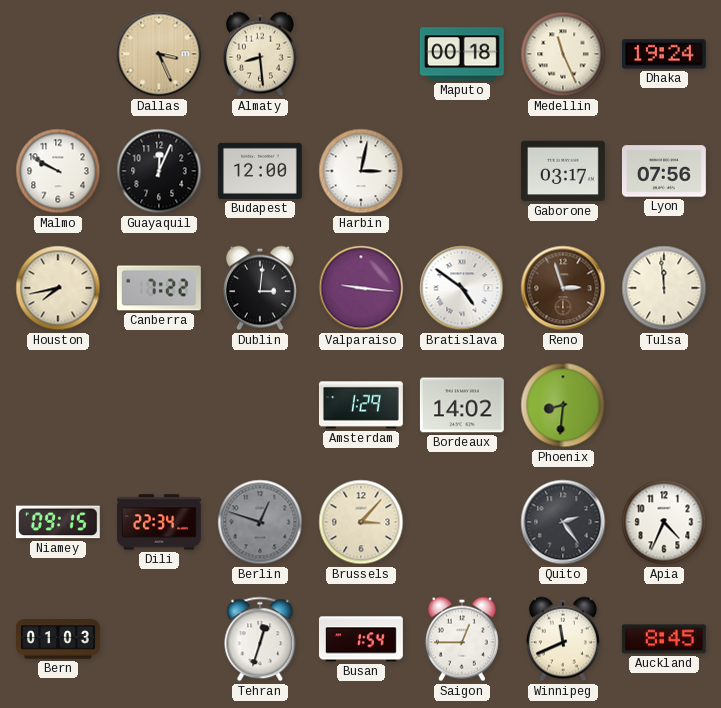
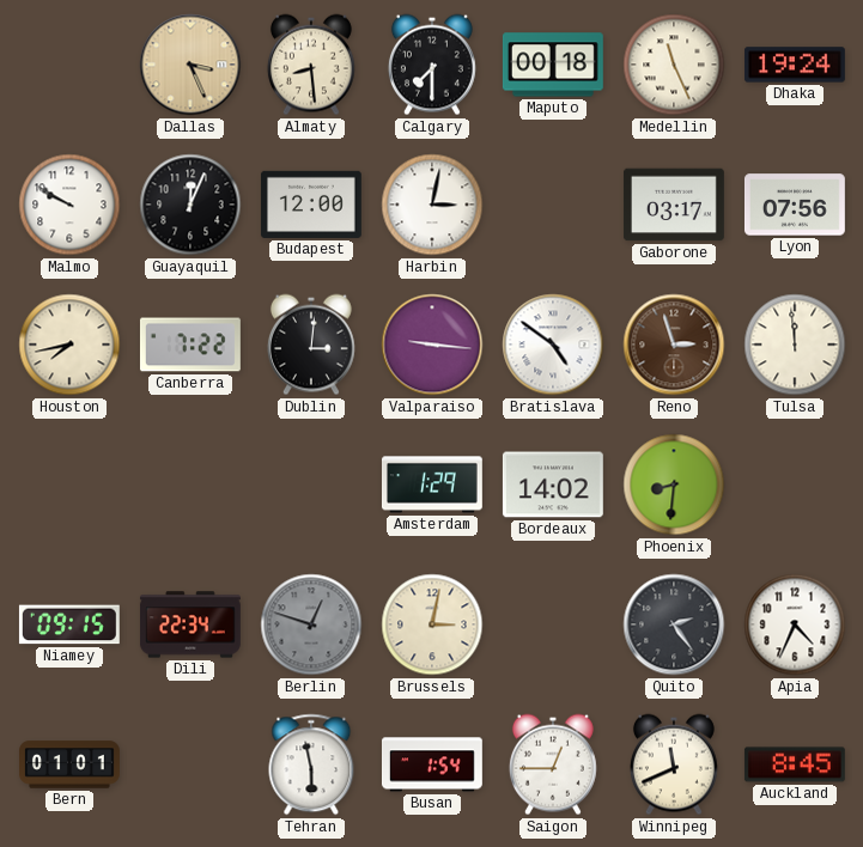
Calgary: none -> 7:30
Brussels: 3:07 -> 3:02
Bern: 01:03 -> 01:01
Tehran: 12:33 -> 5:58
